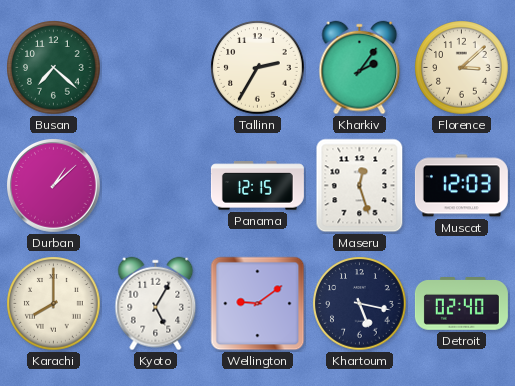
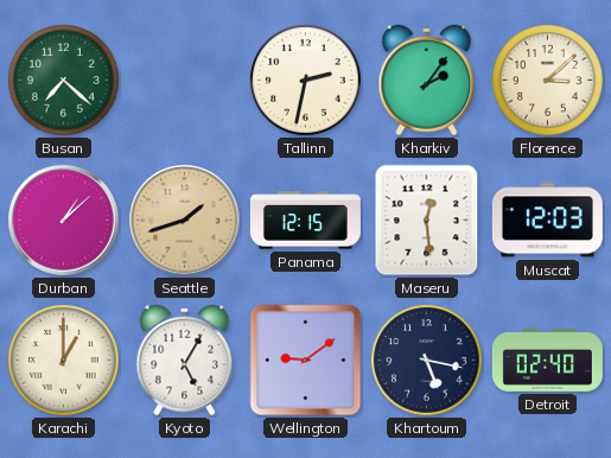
Tallinn: 2:35 -> 2:32
Seattle: none -> 1:42
Maseru: 12:27 -> 12:29
Karachi: 8:00 -> 1:00
